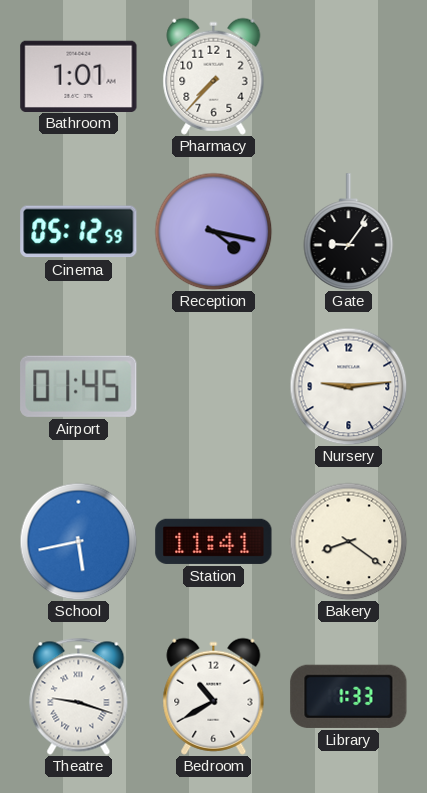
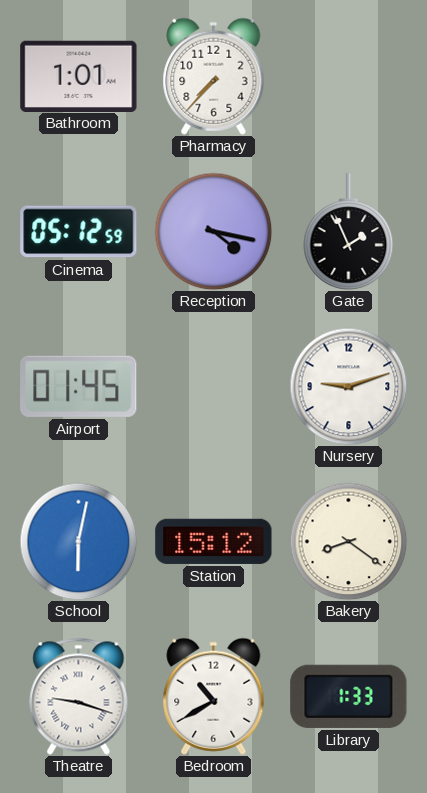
Gate: 9:06 -> 1:56
Nursery: 9:14 -> 9:12
School: 5:43 -> 6:02
Station: 11:41 -> 15:12
